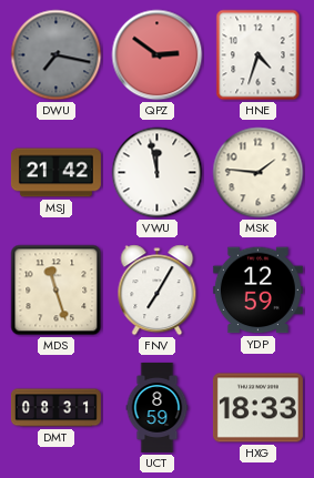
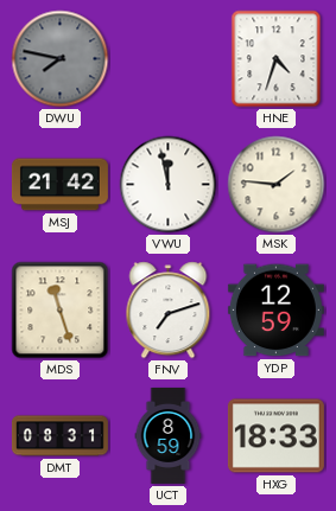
DWU: 7:17 -> 7:47
QPZ: 2:51 -> none
FNV: 7:05 -> 7:12
